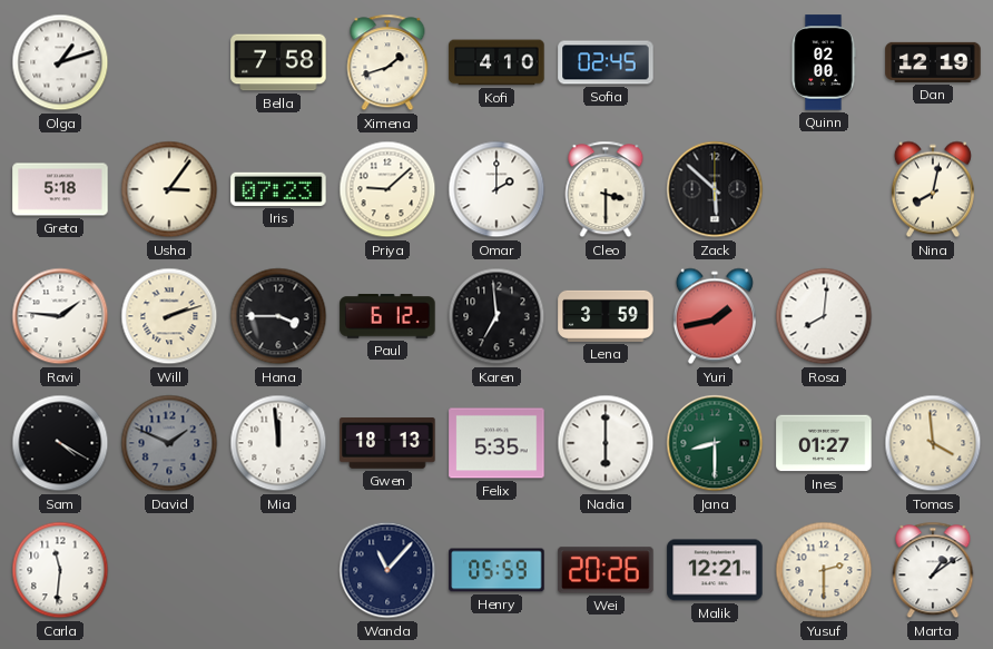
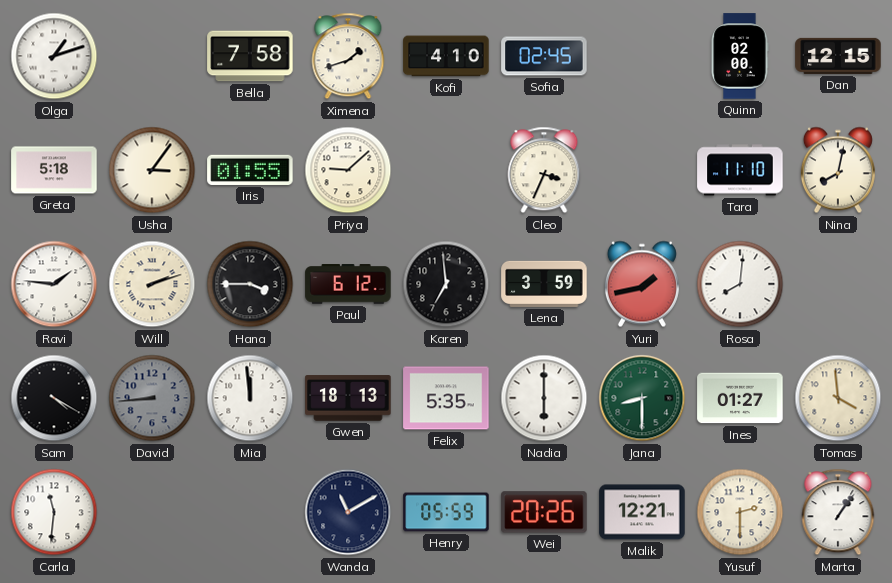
Dan: 12:19 -> 12:15
Iris: 07:23 -> 01:55
Omar: 2:00 -> none
Cleo: 3:30 -> 3:34
Zack: 5:52 -> none
Tara: none -> 11:10
David: 1:49 -> 8:44
Wanda: 11:07 -> 11:10
Marta: 1:09 -> 1:06
